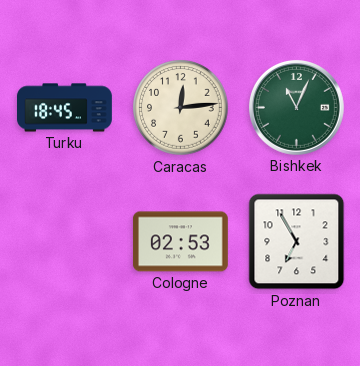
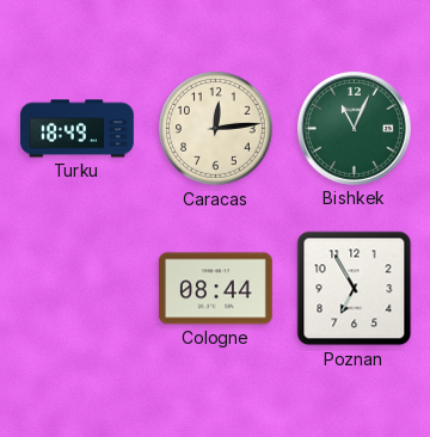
Turku: 18:45 -> 18:49
Cologne: 02:53 -> 08:44
